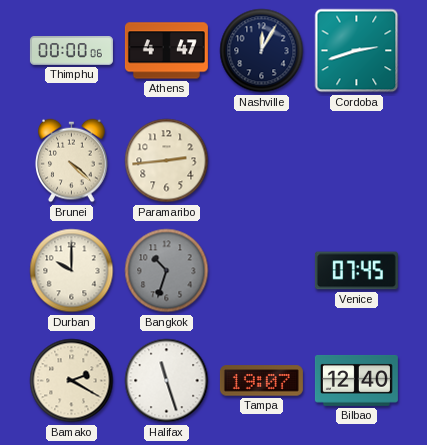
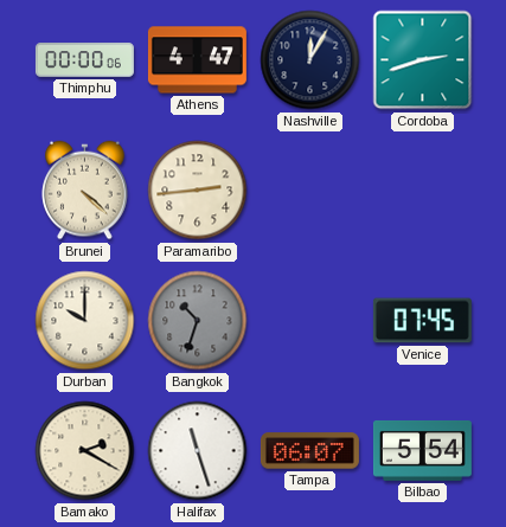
Tampa: 19:07 -> 06:07
Bilbao: 12:40 -> 5:54
